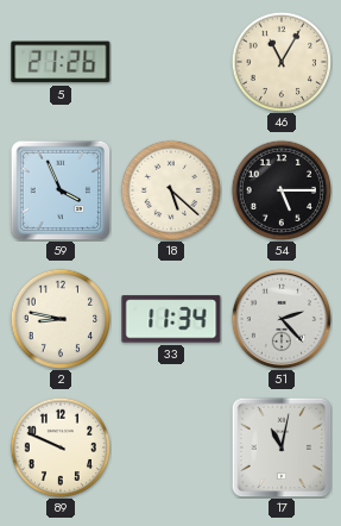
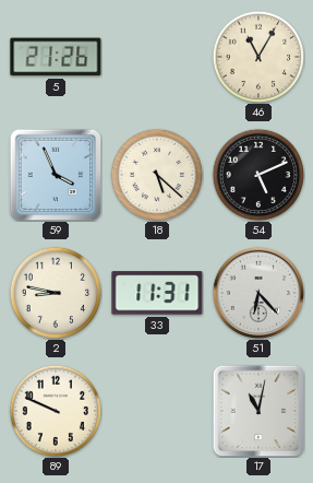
54: 5:15 -> 5:11
33: 11:34 -> 11:31
51: 2:23 -> 6:23
